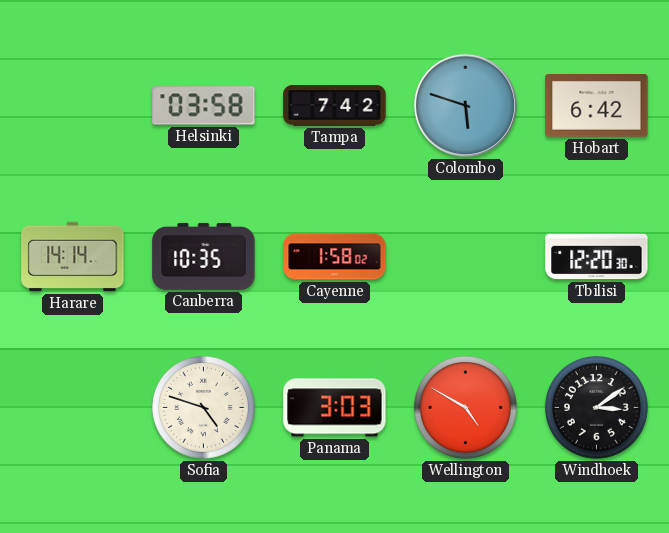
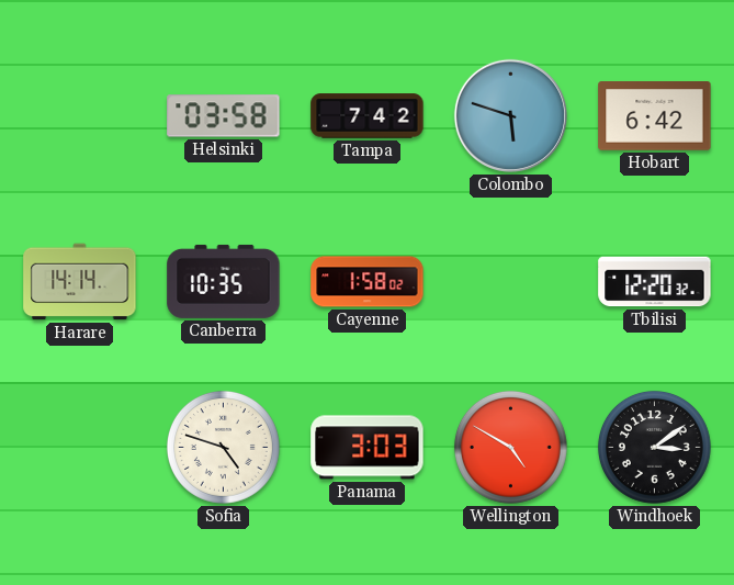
Tbilisi: 12:20:30 -> 12:20:32
